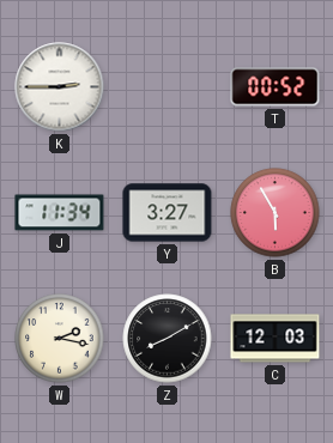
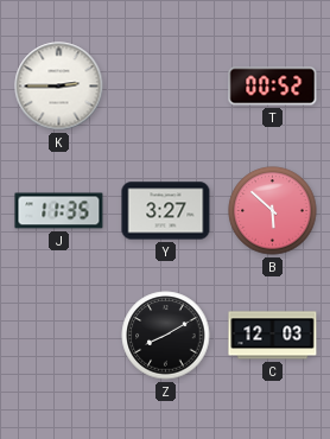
J: 11:34 -> 11:35
B: 5:55 -> 5:52
W: 2:17 -> none
